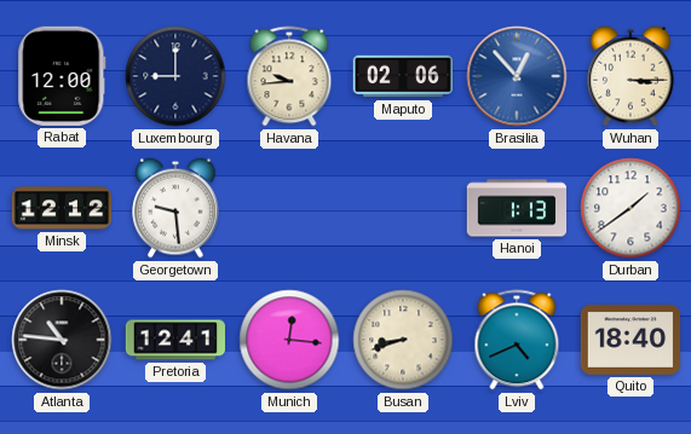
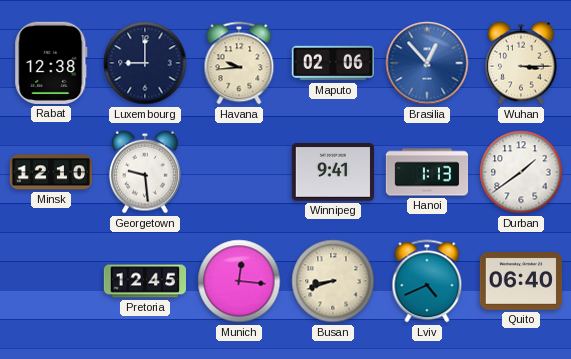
Rabat: 12:00 -> 12:38
Minsk: 12:12 -> 12:10
Winnipeg: none -> 9:41
Atlanta: 10:46 -> none
Pretoria: 12:41 -> 12:45
Quito: 18:40 -> 06:40
